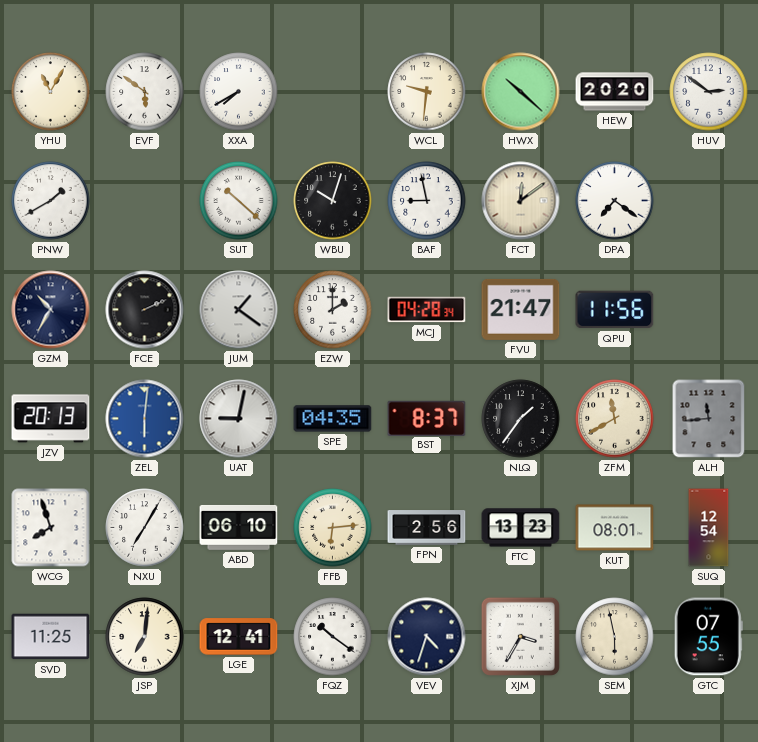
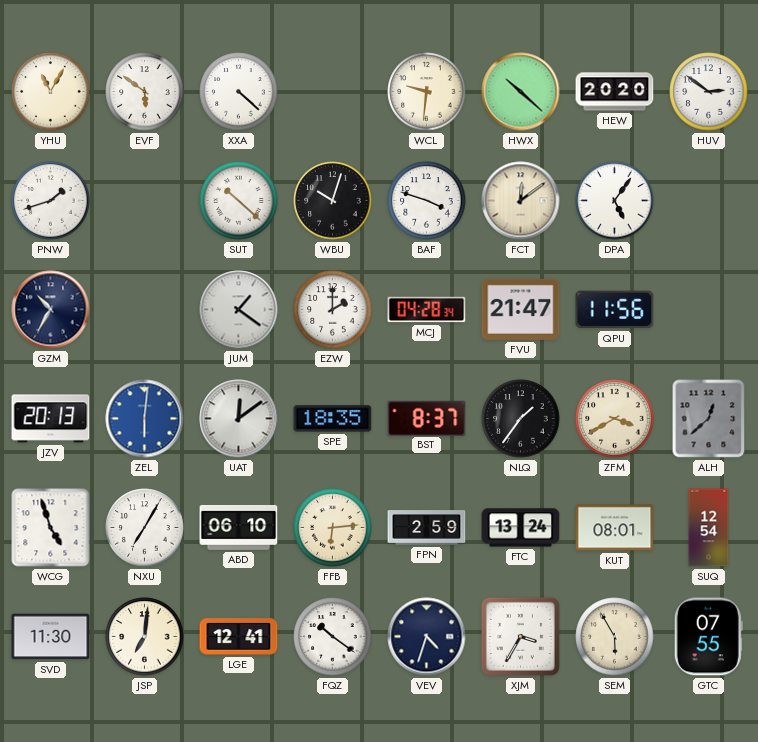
XXA: 7:40 -> 4:22
PNW: 1:40 -> 1:42
BAF: 8:58 -> 3:48
DPA: 7:21 -> 5:06
FCE: 2:11 -> none
UAT: 9:02 -> 12:09
SPE: 04:35 -> 18:35
ZFM: 11:40 -> 3:40
ALH: 11:44 -> 12:38
WCG: 7:57 -> 4:57
FPN: 2:56 -> 2:59
FTC: 13:23 -> 13:24
SVD: 11:25 -> 11:30
SEM: 5:58 -> 5:55
